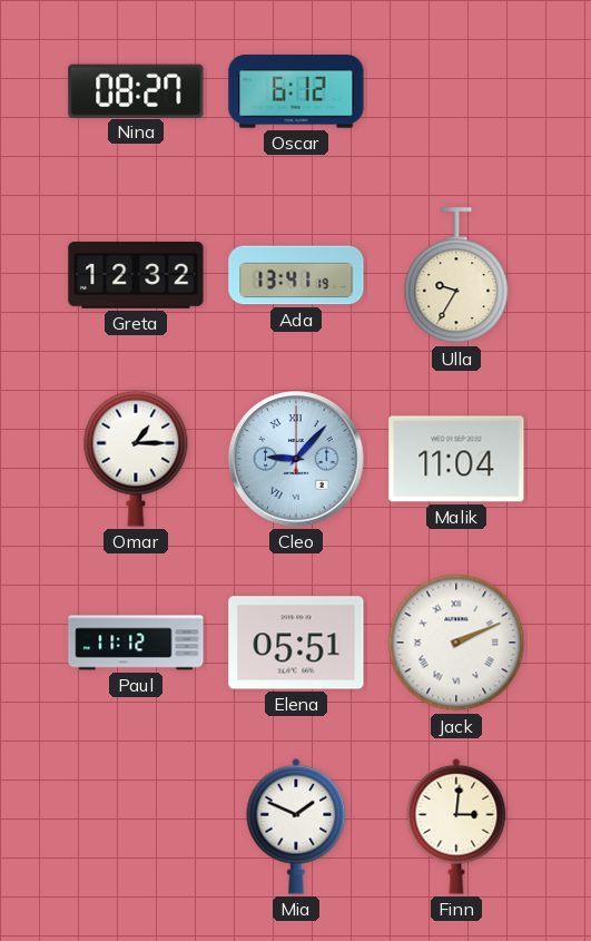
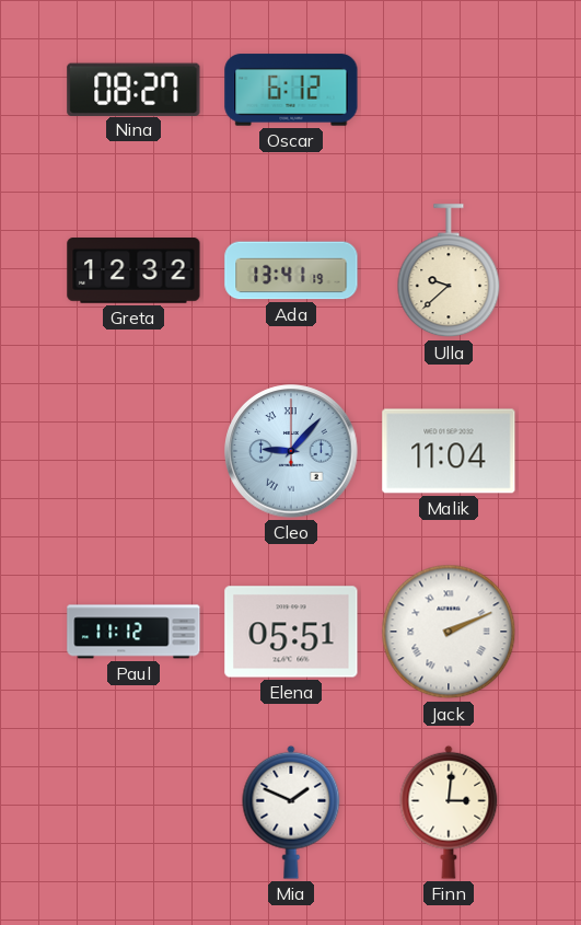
Ulla: 9:35 -> 9:38
Omar: 1:15 -> none
